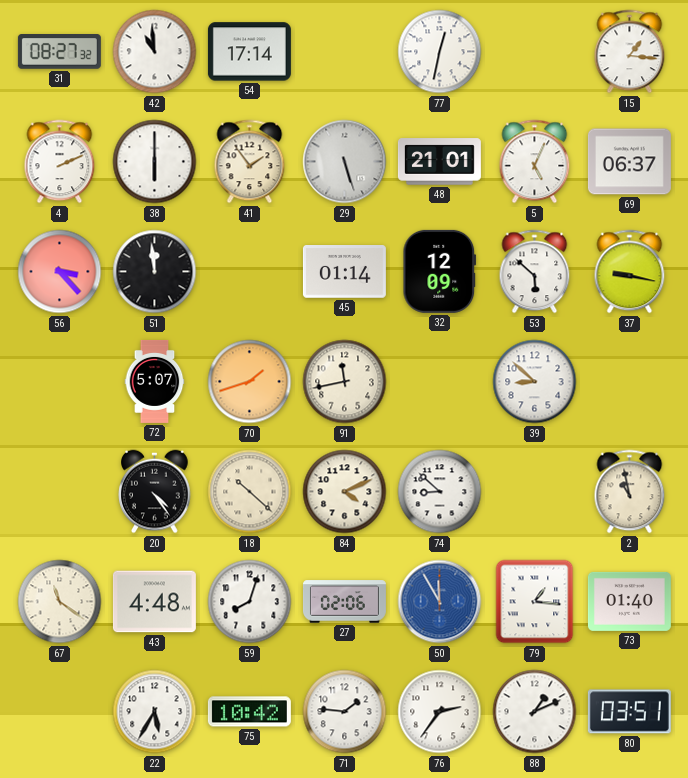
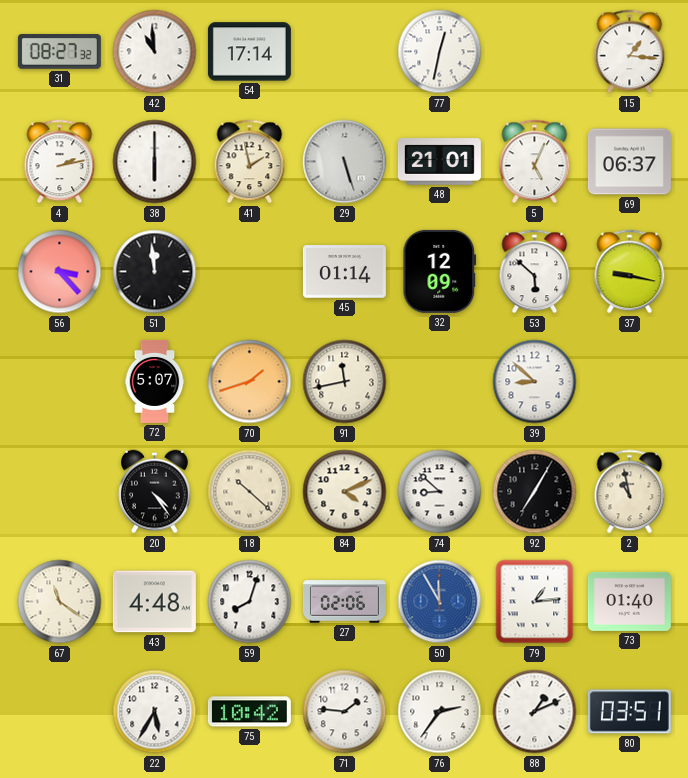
4: 2:11 -> 2:13
41: 1:54 -> 1:58
92: none -> 7:05
79: 1:16 -> 1:14
